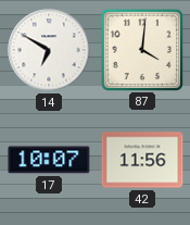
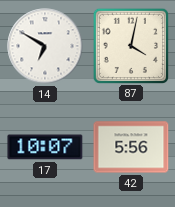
87: 4:01 -> 4:02
42: 11:56 -> 5:56
